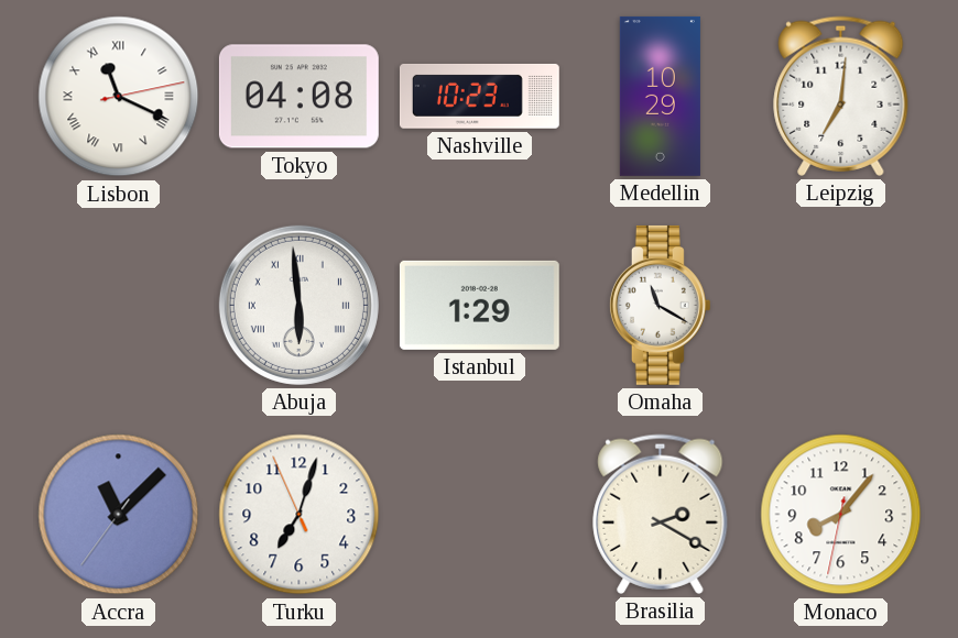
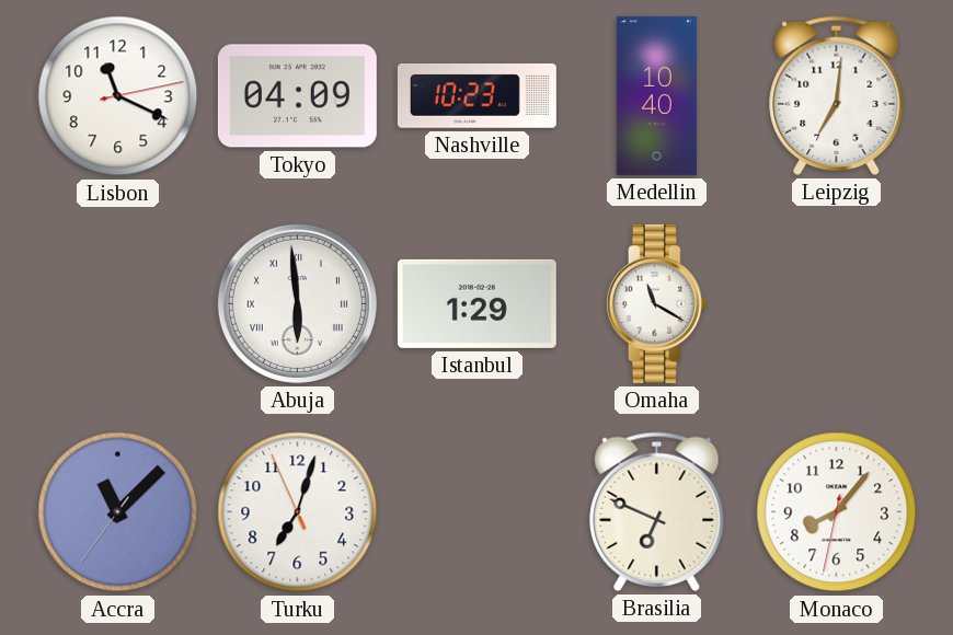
Lisbon numerals: Roman -> Arabic
Tokyo: 04:08 -> 04:09
Medellin: 10:29 -> 10:40
Brasilia: 2:20 -> 6:49
